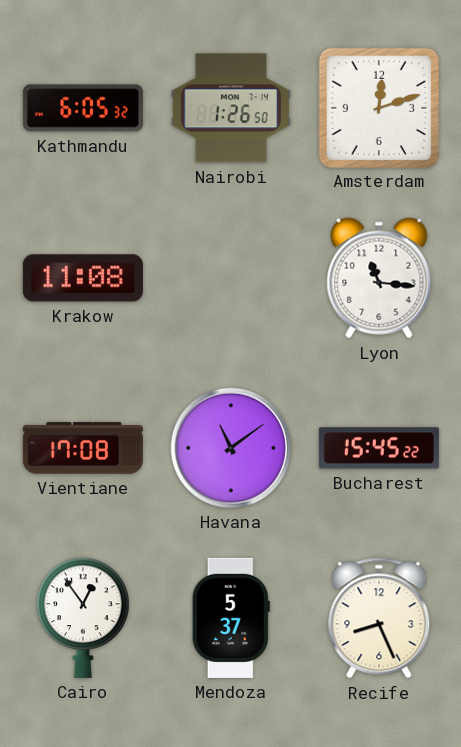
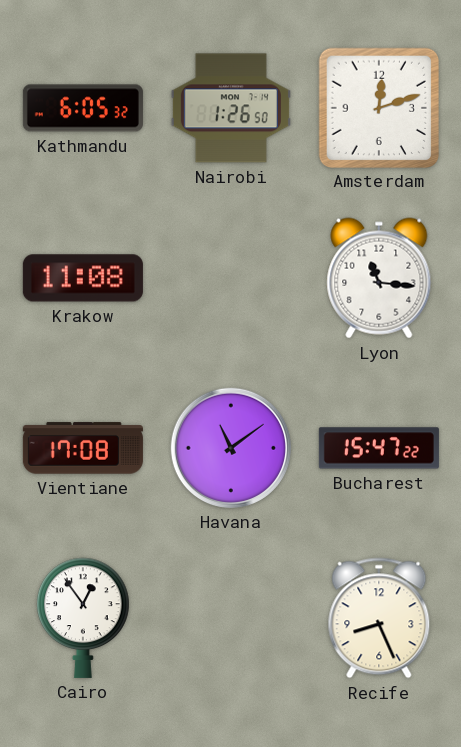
Bucharest: 15:45 -> 15:47
Mendoza: 5:37 -> none
